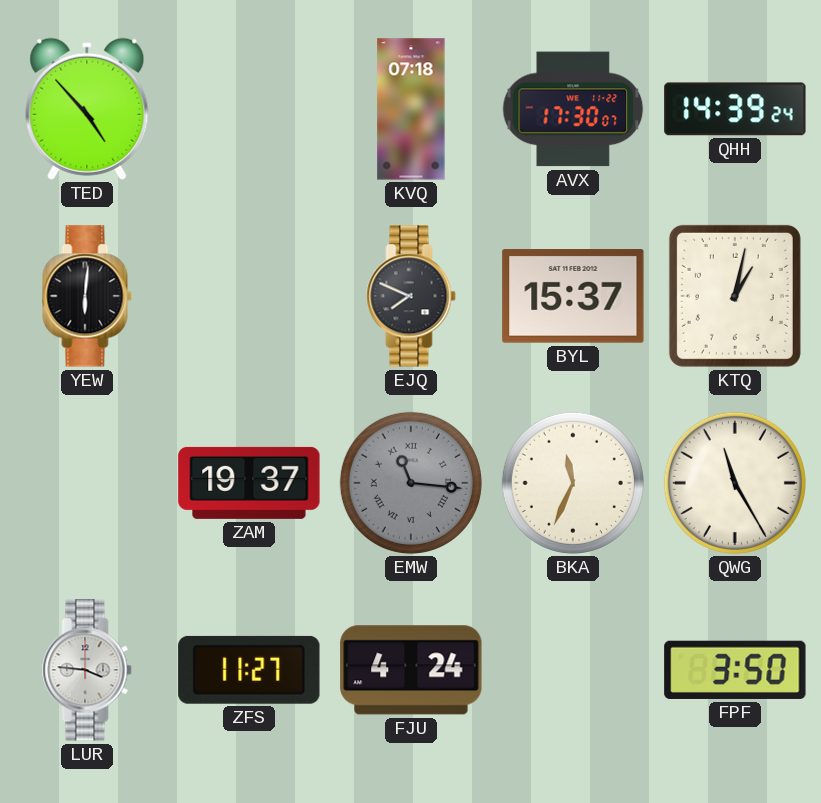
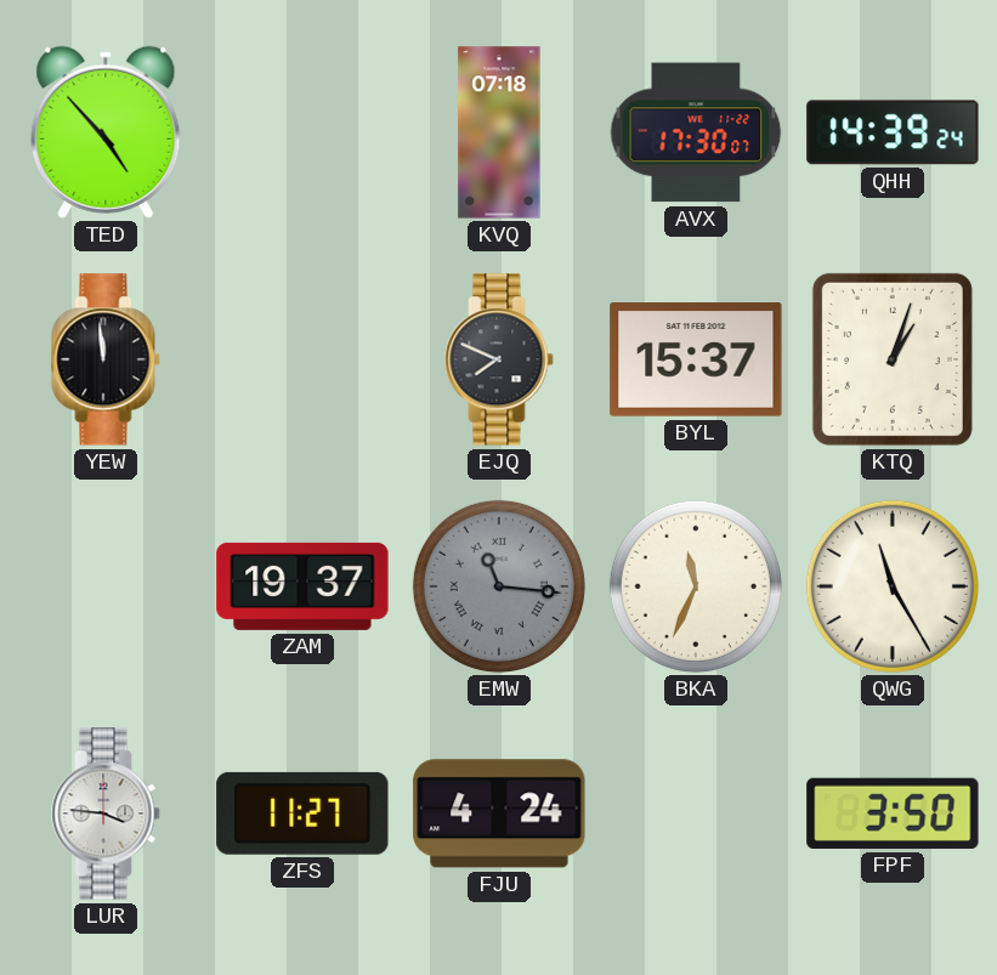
YEW: 6:01 -> 11:59
KTQ: 1:02 -> 1:03
